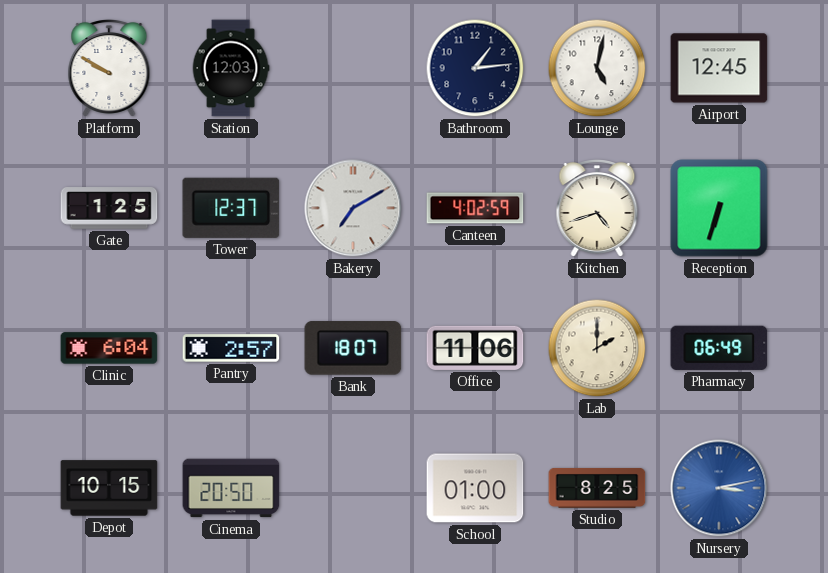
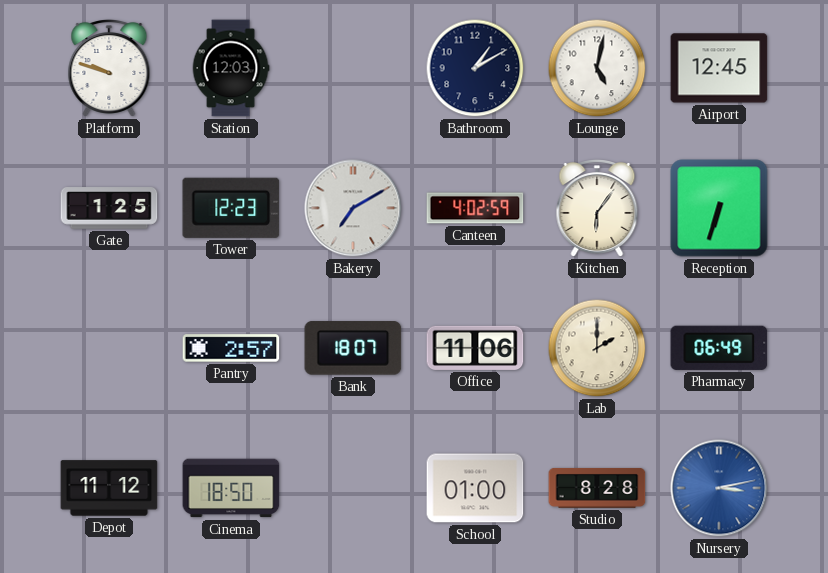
Platform: 9:50 -> 9:48
Bathroom: 1:14 -> 1:10
Tower: 12:37 -> 12:23
Kitchen: 4:42 -> 6:06
Clinic: 6:04 -> none
Depot: 10:15 -> 11:12
Cinema: 20:50 -> 18:50
Studio: 8:25 -> 8:28
